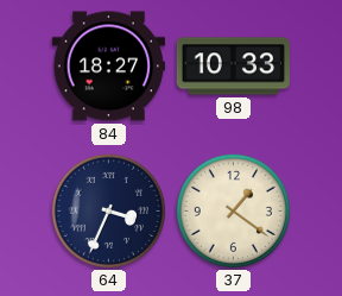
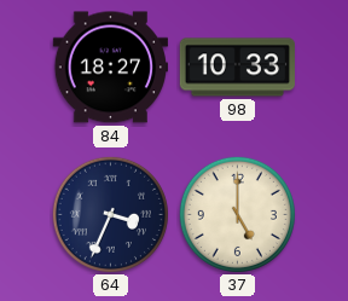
37: 1:21 -> 5:00
